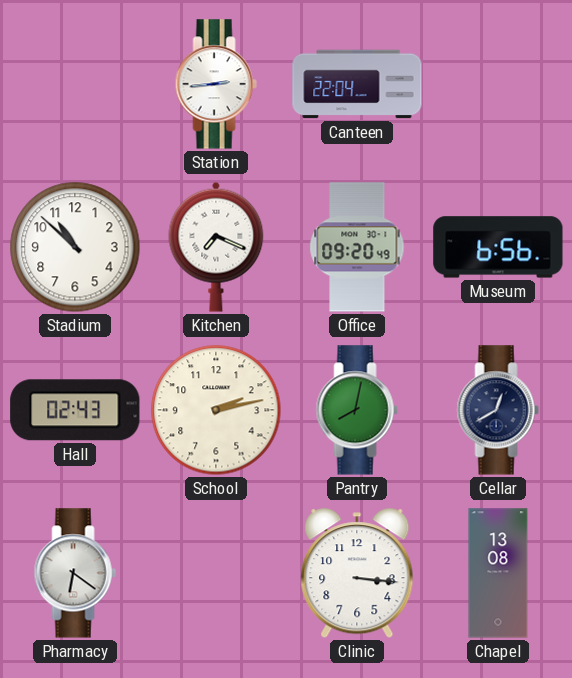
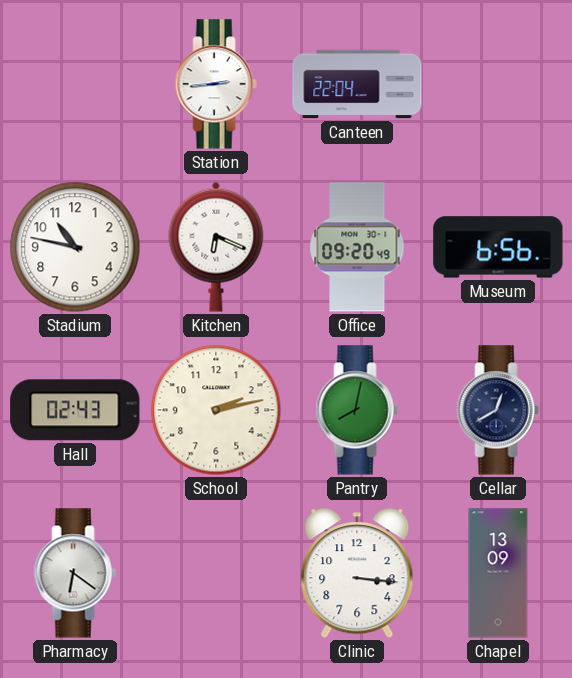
Stadium: 10:52 -> 10:47
Kitchen: 7:19 -> 6:19
Chapel: 13:08 -> 13:09
